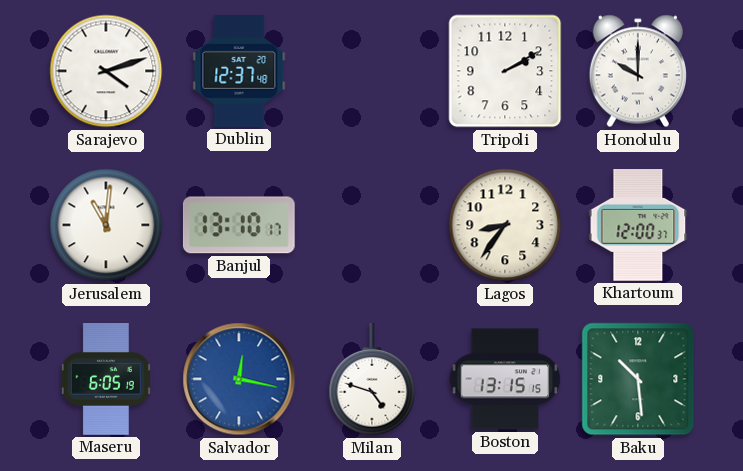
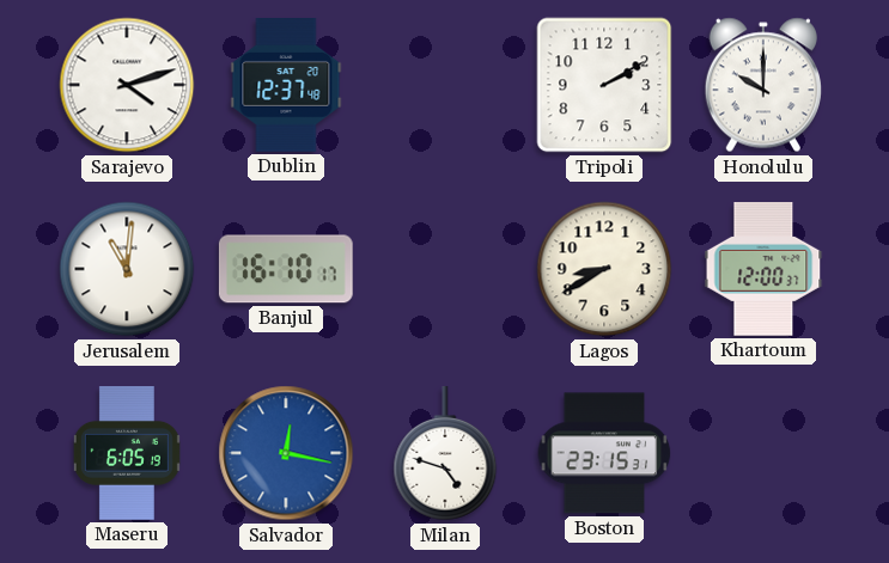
Banjul: 13:10 -> 16:10
Lagos: 8:36 -> 8:40
Boston: 13:15 -> 23:15
Baku: 10:29 -> none
